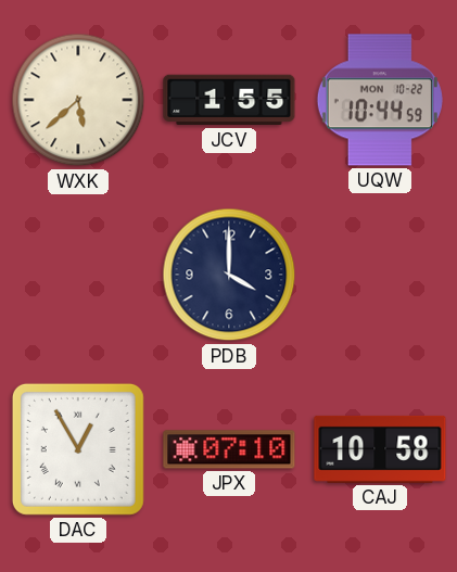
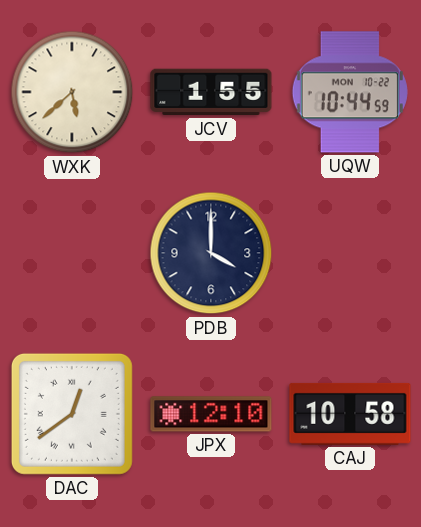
DAC: 12:55 -> 12:39
JPX: 07:10 -> 12:10
